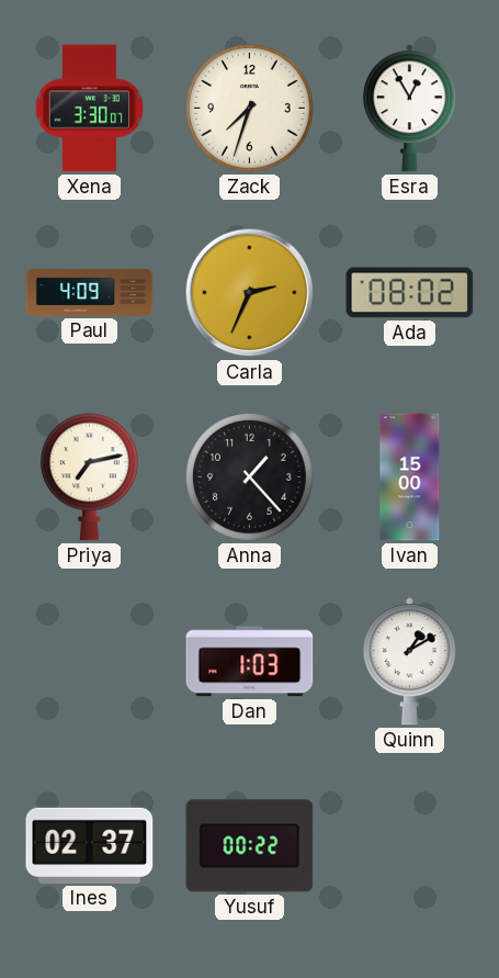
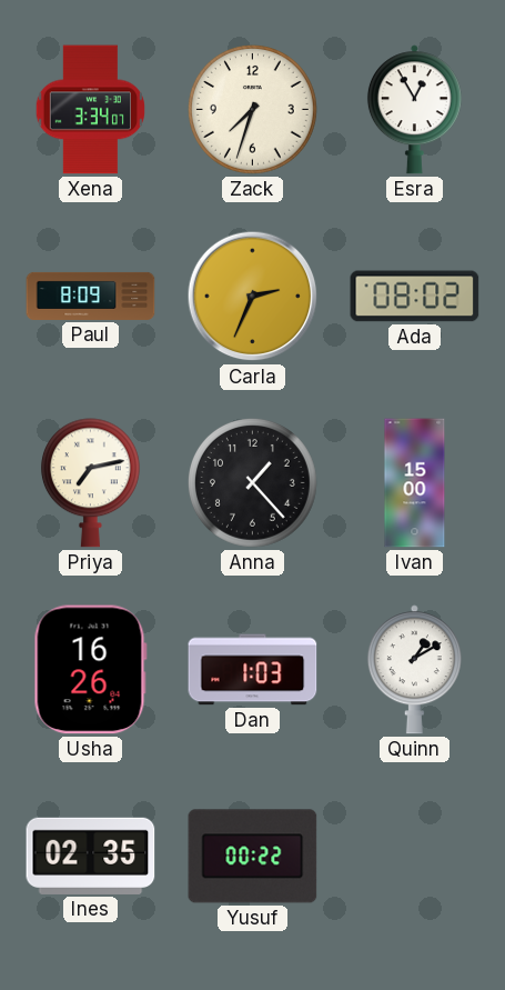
Xena: 3:30 -> 3:34
Paul: 4:09 -> 8:09
Usha: none -> 16:26
Ines: 02:37 -> 02:35
